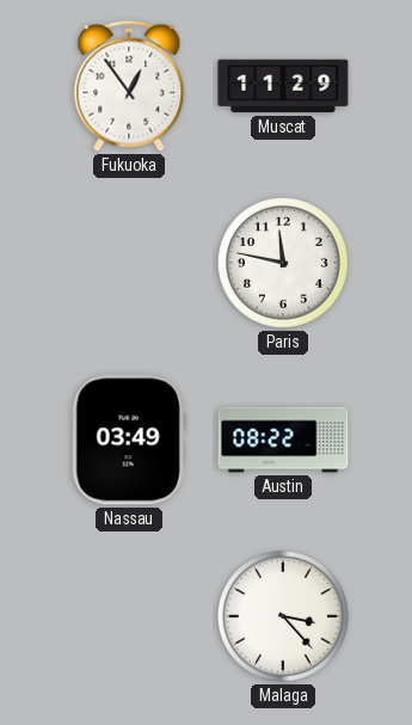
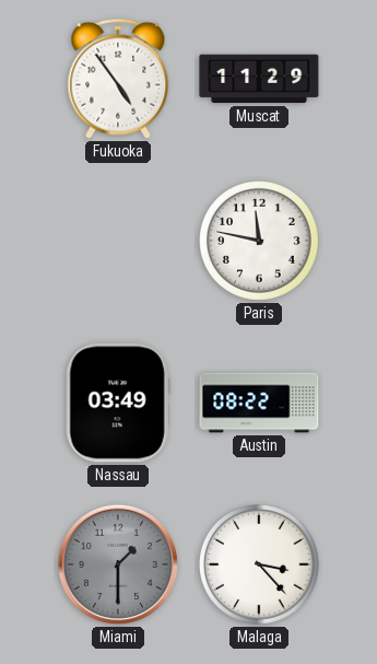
Fukuoka: 12:54 -> 4:54
Miami: none -> 1:30
